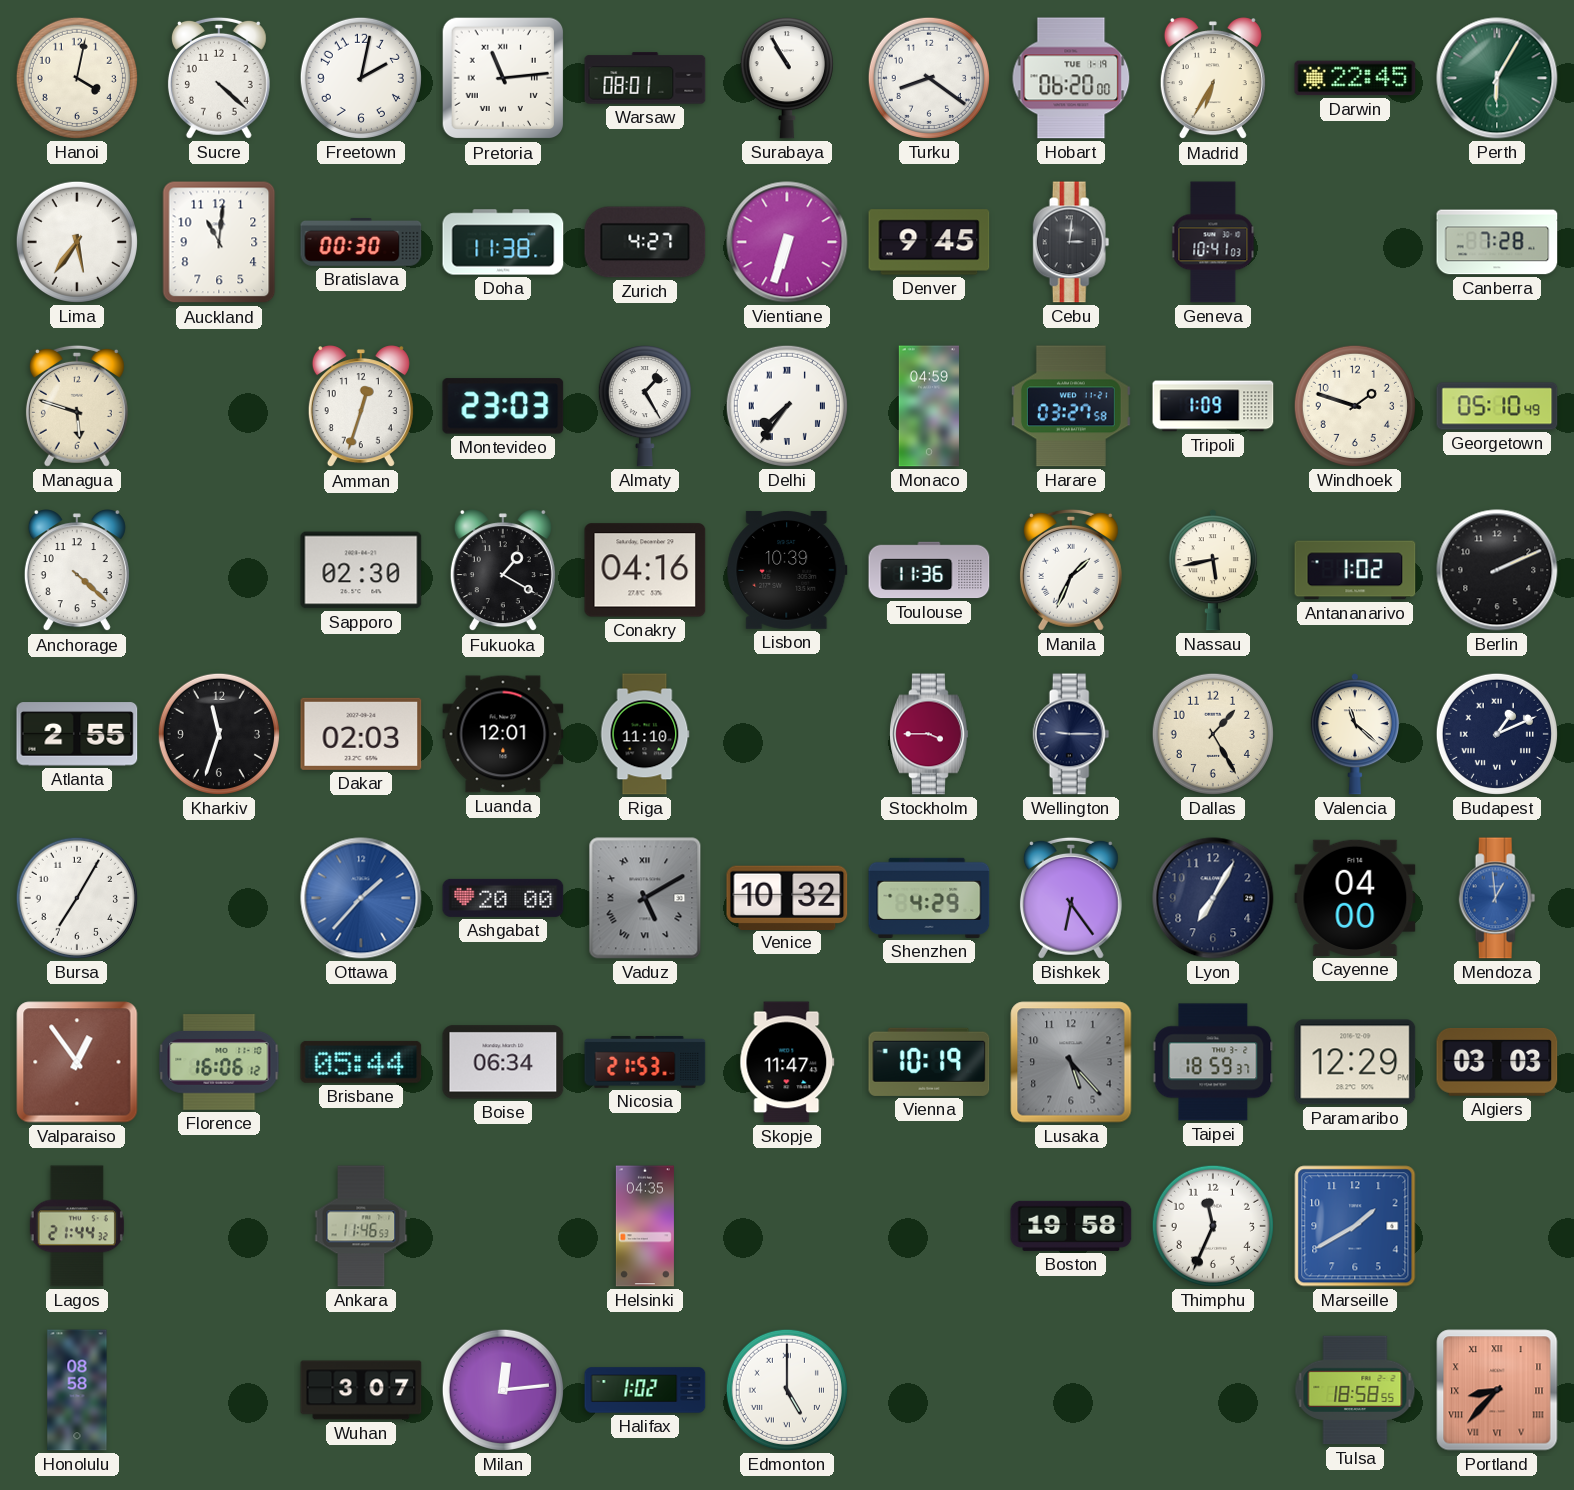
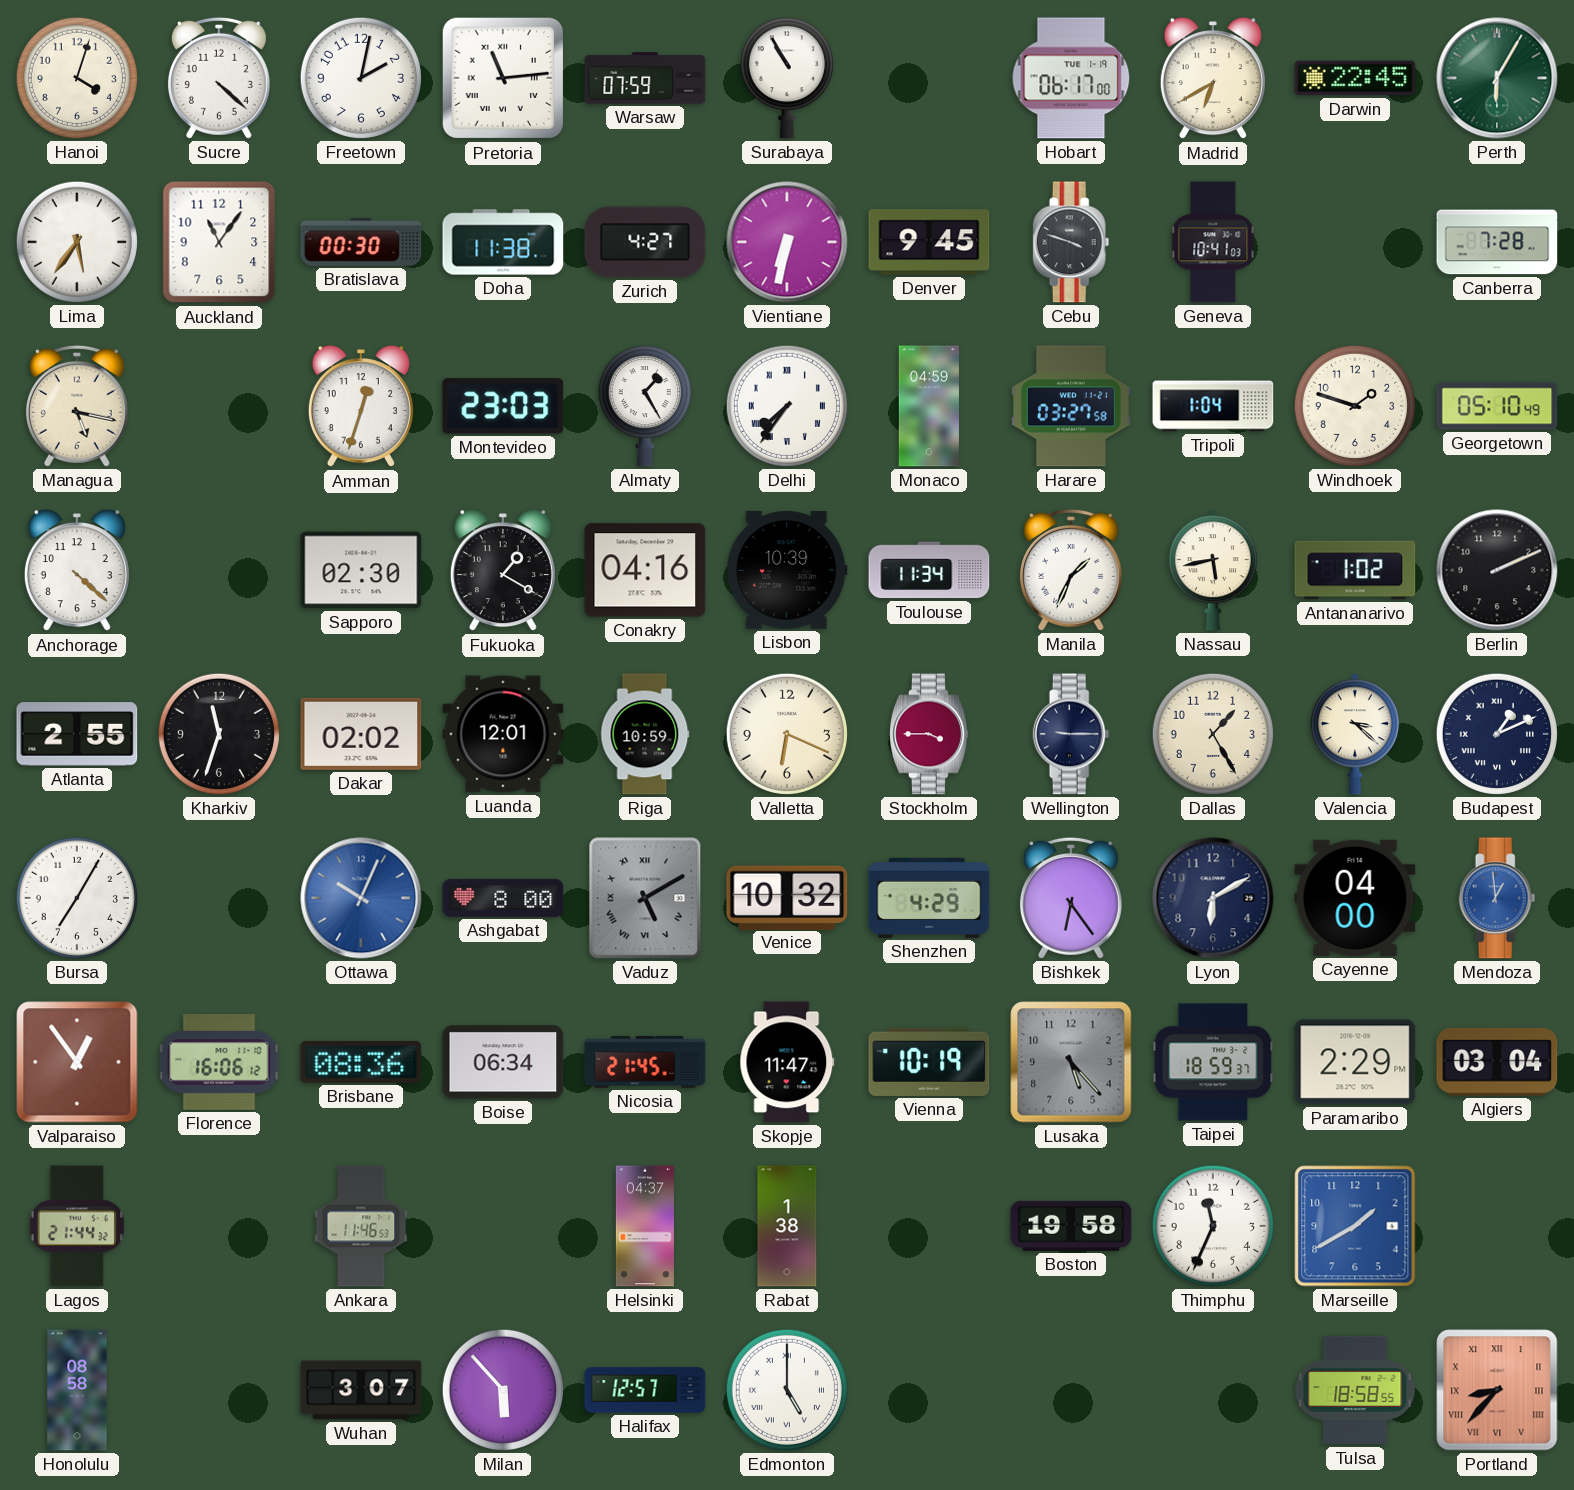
Hanoi: 4:02 -> 4:03
Warsaw: 08:01 -> 07:59
Turku: 8:21 -> none
Hobart: 06:20 -> 06:17
Madrid: 6:35 -> 6:40
Auckland: 11:01 -> 11:06
Vientiane: 6:33 -> 6:32
Cebu: 3:01 -> 3:48
Managua: 5:48 -> 5:17
Tripoli: 1:09 -> 1:04
Toulouse: 11:36 -> 11:34
Dakar: 02:03 -> 02:02
Riga: 11:10 -> 10:59
Valletta: none -> 6:19
Valencia: 11:22 -> 3:22
Ottawa: 1:37 -> 10:04
Ashgabat: 20:00 -> 8:00
Lyon: 7:05 -> 6:10
Brisbane: 05:44 -> 08:36
Nicosia: 21:53 -> 21:45
Paramaribo: 12:29 -> 2:29
Algiers: 03:03 -> 03:04
Helsinki: 04:35 -> 04:37
Rabat: none -> 1:38
Milan: 12:14 -> 5:53
Halifax: 1:02 -> 12:57
